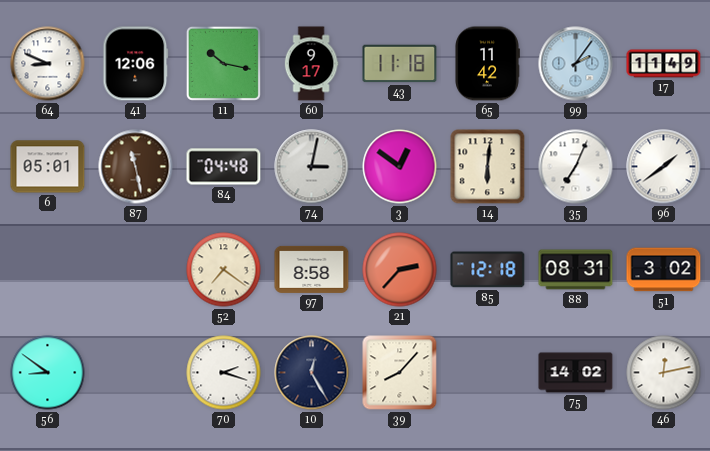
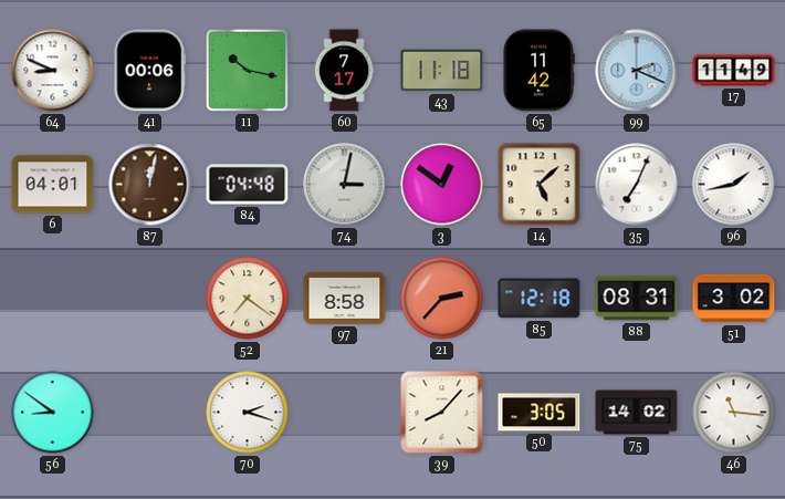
41: 12:06 -> 00:06
60: 9:17 -> 7:17
99: 2:06 -> 2:19
6: 05:01 -> 04:01
87: 11:28 -> 12:02
14: 6:01 -> 5:08
96: 1:39 -> 1:43
10: 12:25 -> none
50: none -> 3:05
46: 12:13 -> 11:16
